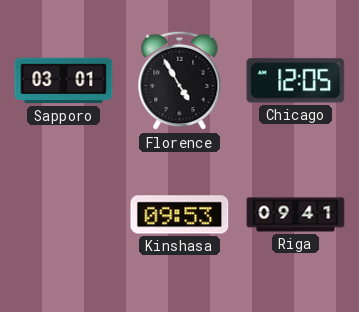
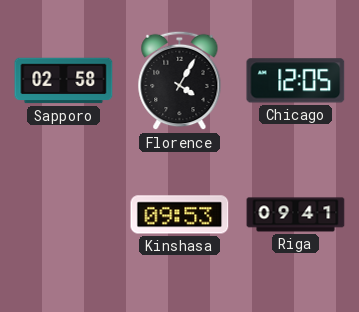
Sapporo: 03:01 -> 02:58
Florence: 4:55 -> 4:05
